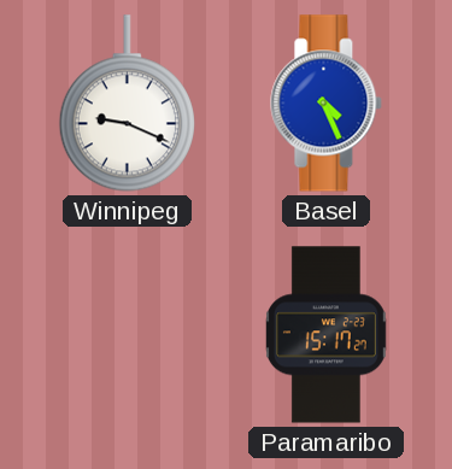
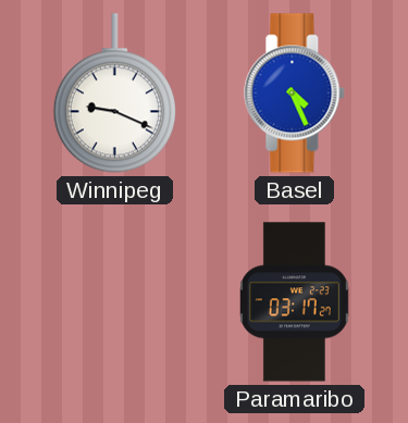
Paramaribo: 15:17 -> 03:17
